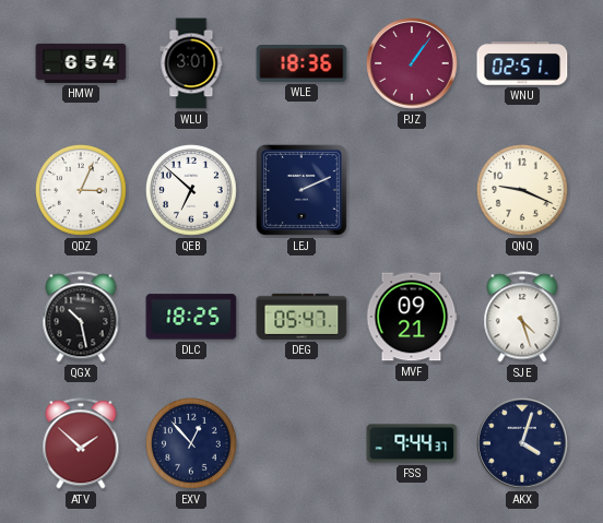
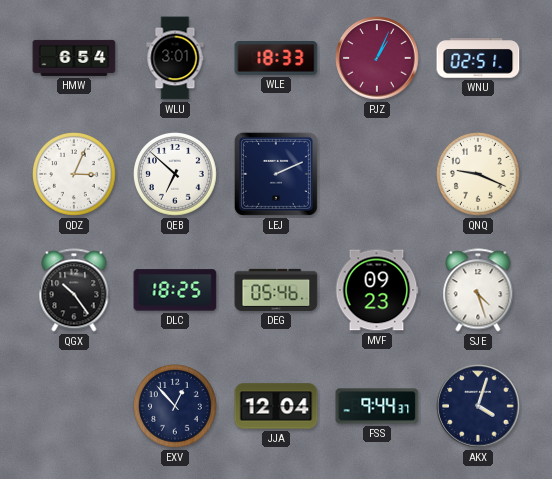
WLE: 18:36 -> 18:33
PJZ: 1:06 -> 1:04
QGX: 10:28 -> 10:24
DEG: 05:47 -> 05:46
MVF: 09:21 -> 09:23
ATV: 1:52 -> none
JJA: none -> 12:04
